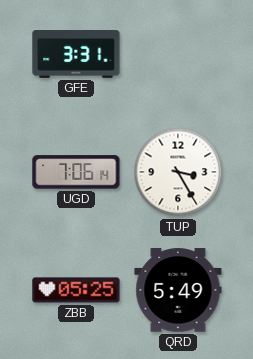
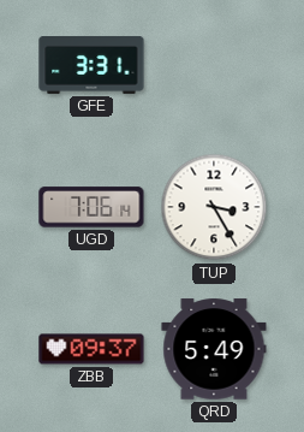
ZBB: 05:25 -> 09:37
